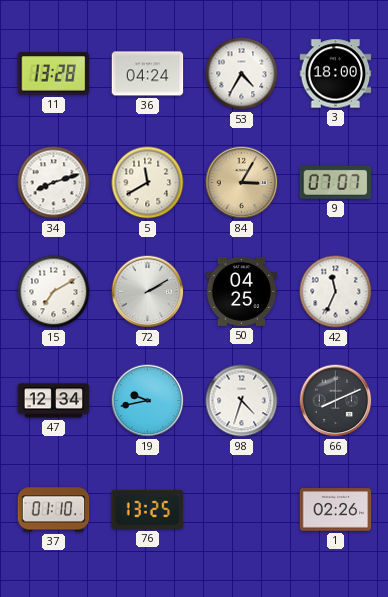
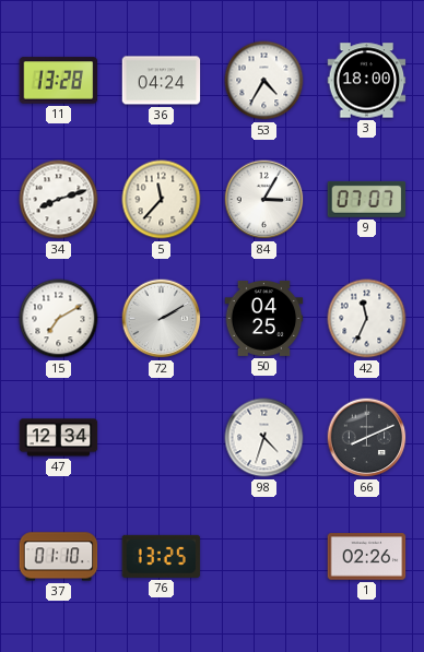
5: 11:40 -> 11:37
84 dial: champagne -> white
19: 9:43 -> none
